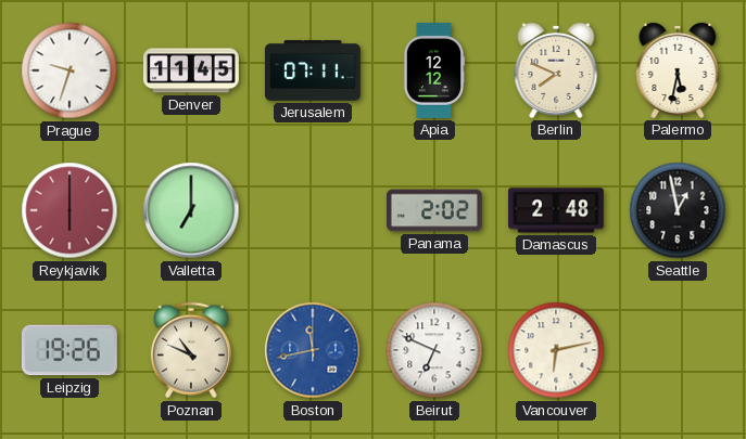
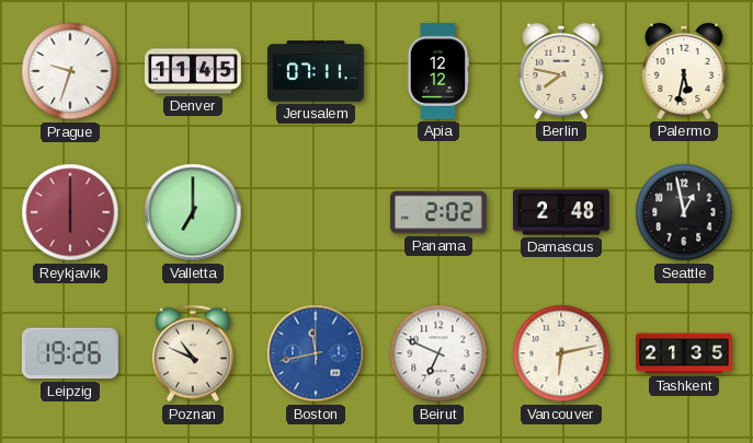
Berlin: 7:49 -> 7:47
Tashkent: none -> 21:35
